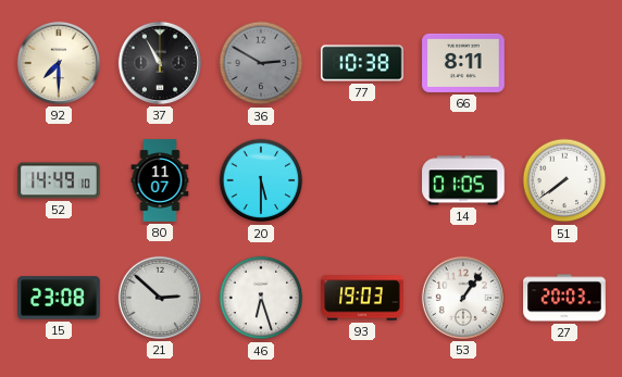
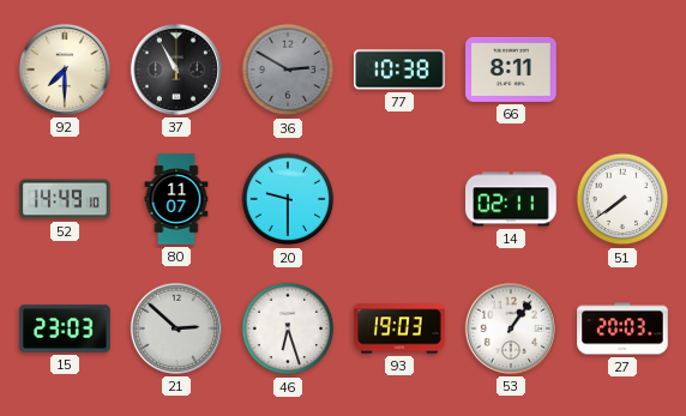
20: 5:30 -> 9:30
14: 01:05 -> 02:11
15: 23:08 -> 23:03
